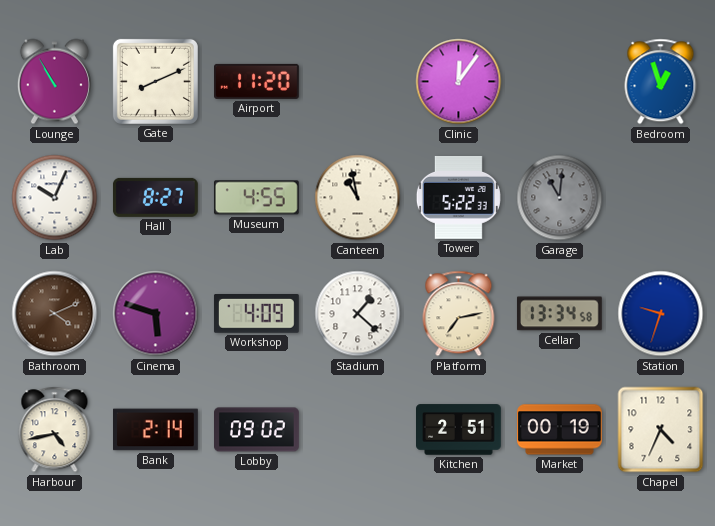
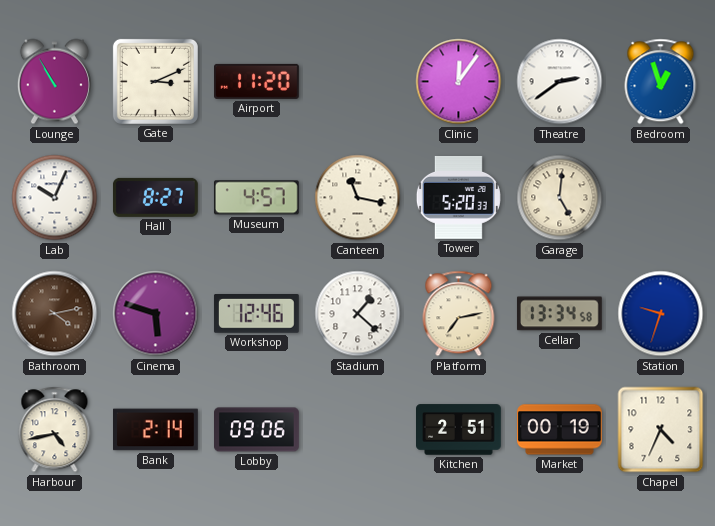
Gate: 8:11 -> 3:11
Theatre: none -> 2:39
Museum: 4:55 -> 4:57
Canteen: 10:58 -> 11:17
Tower: 5:22 -> 5:20
Garage: 11:01 -> 5:01
Garage dial: grey -> cream
Bathroom: 4:11 -> 4:13
Workshop: 4:09 -> 12:46
Lobby: 09:02 -> 09:06
